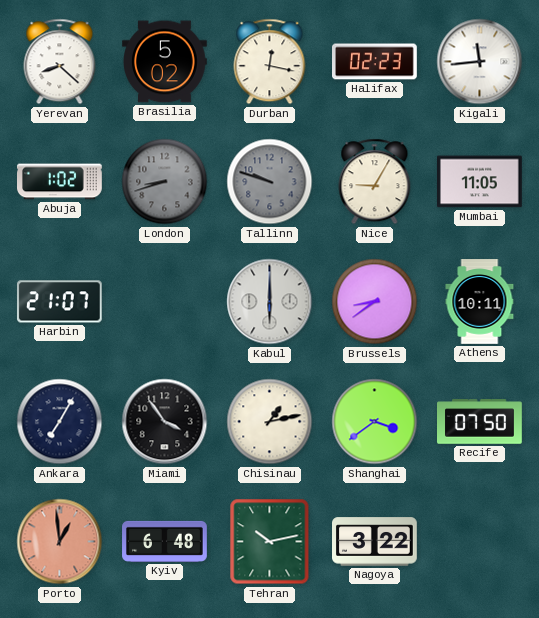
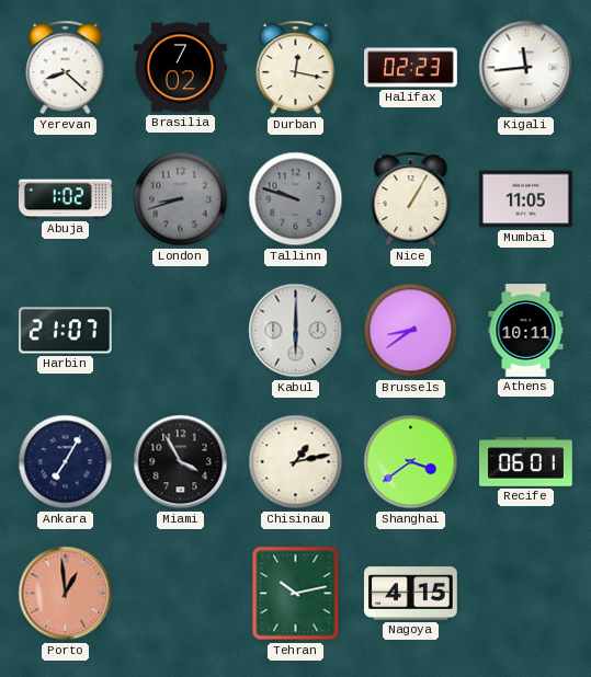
Brasilia: 5:02 -> 7:02
Nice: 9:05 -> 1:05
Miami: 3:54 -> 3:55
Recife: 07:50 -> 06:01
Kyiv: 6:48 -> none
Nagoya: 3:22 -> 4:15
